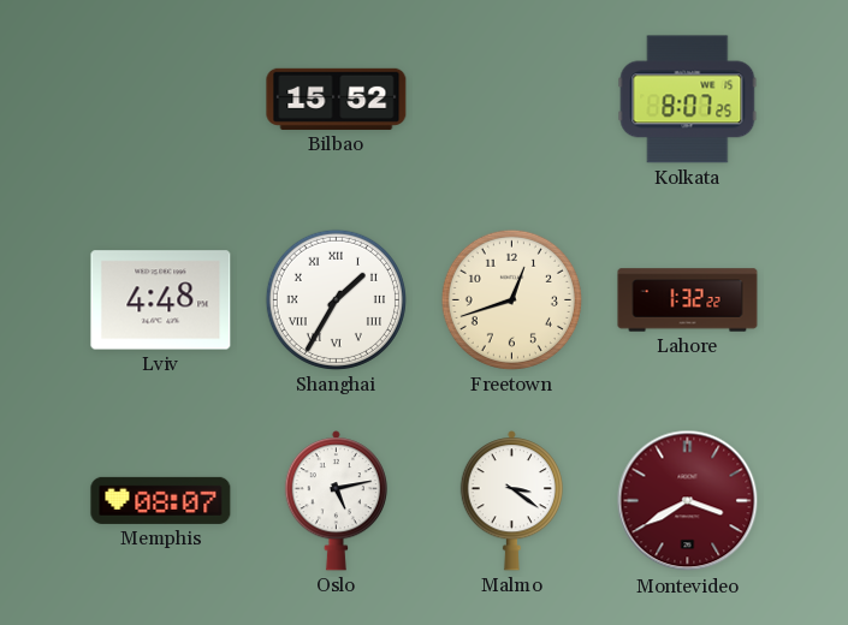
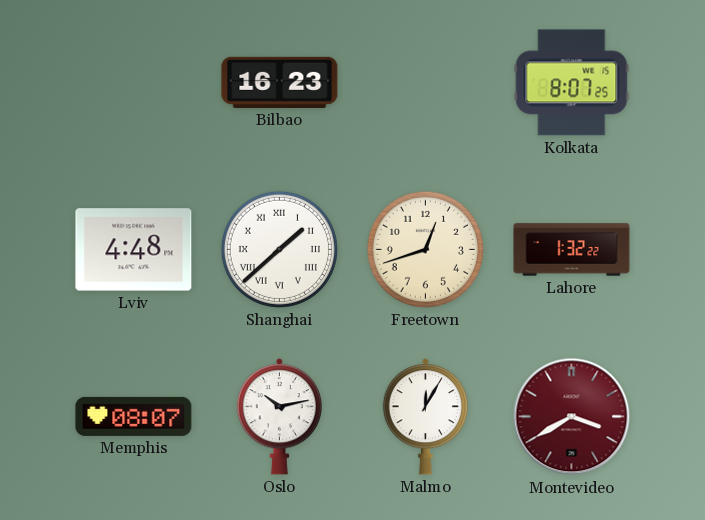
Bilbao: 15:52 -> 16:23
Shanghai: 1:35 -> 1:38
Oslo: 5:13 -> 10:13
Malmo: 3:21 -> 12:05
